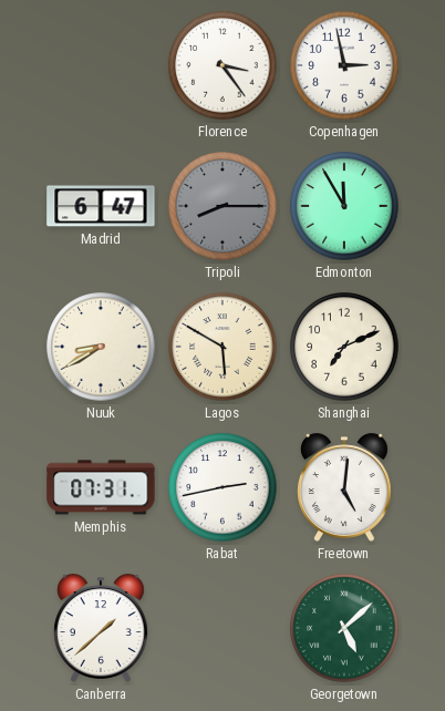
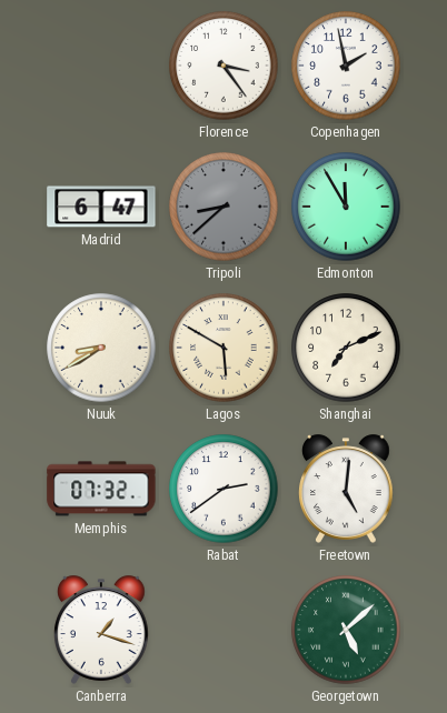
Copenhagen: 2:58 -> 1:58
Tripoli: 8:15 -> 8:38
Memphis: 07:31 -> 07:32
Rabat: 2:43 -> 2:39
Canberra: 1:38 -> 1:18
